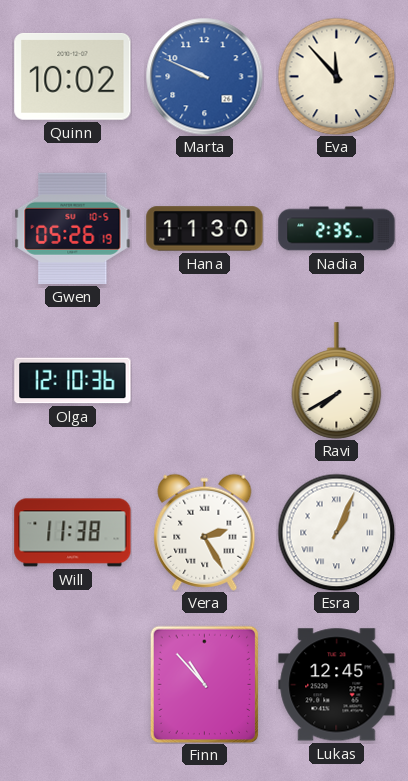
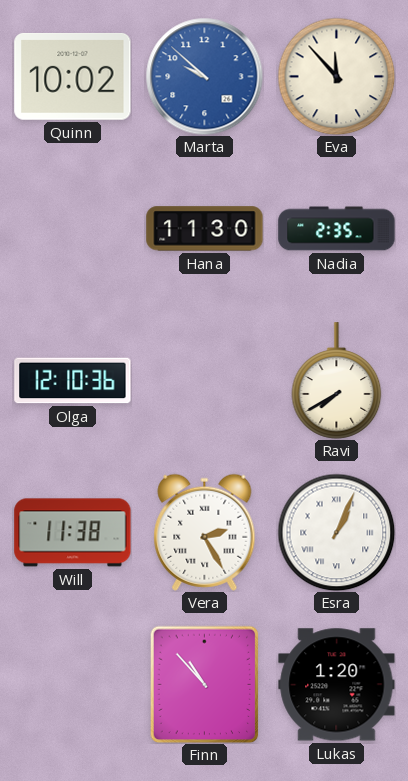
Marta: 9:49 -> 9:52
Gwen: 05:26 -> none
Lukas: 12:45 -> 1:20
